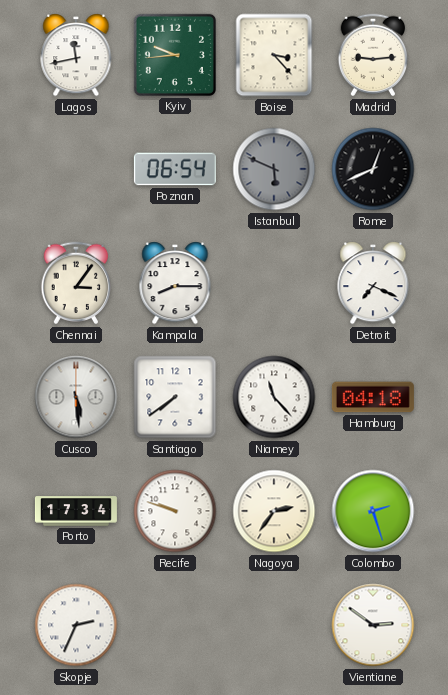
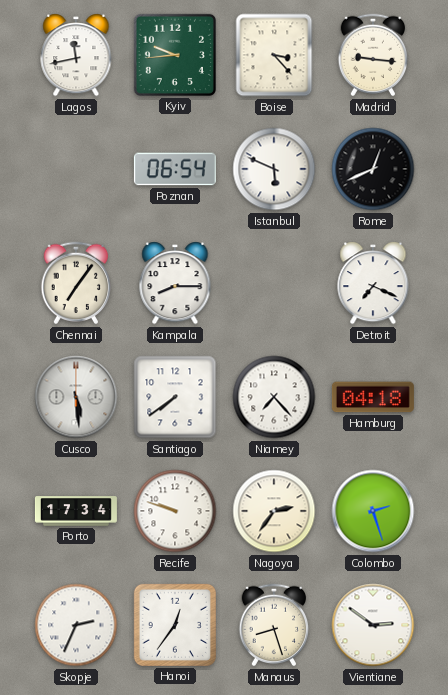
Madrid: 9:14 -> 9:16
Istanbul dial: grey -> white
Chennai: 3:06 -> 7:06
Niamey: 11:23 -> 7:23
Hanoi: none -> 12:36
Manaus: none -> 8:27
